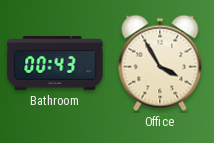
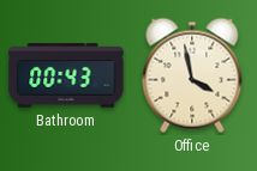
Office: 3:55 -> 3:58
